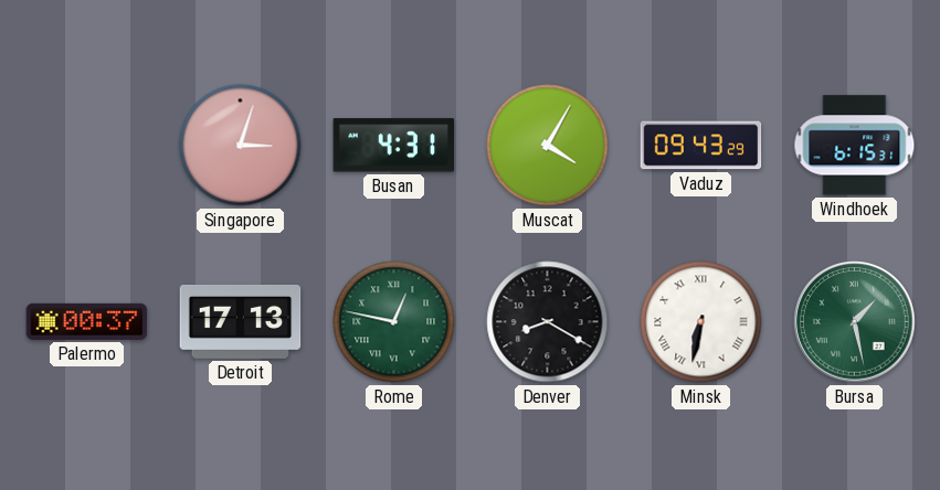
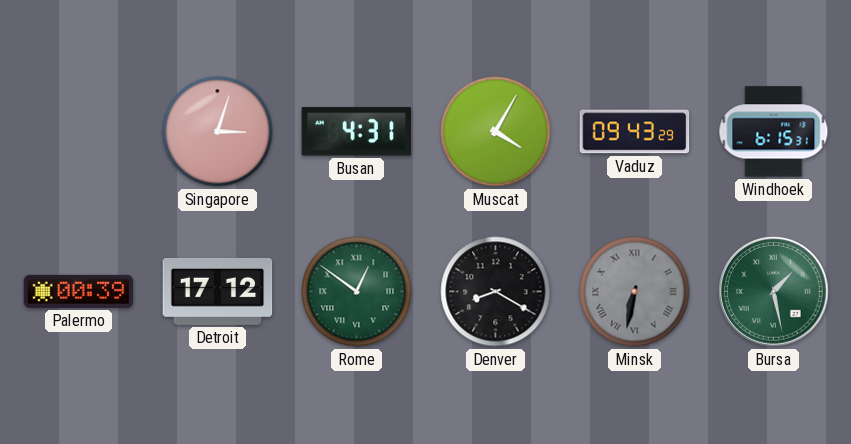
Palermo: 00:37 -> 00:39
Detroit: 17:13 -> 17:12
Rome: 12:47 -> 12:51
Minsk dial: white -> grey
